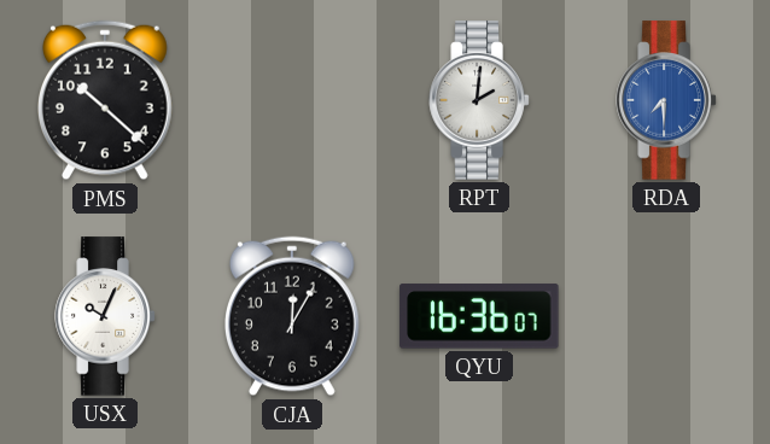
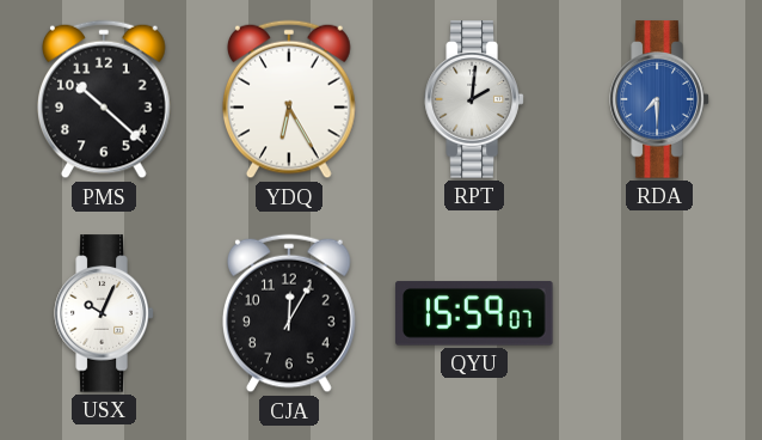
YDQ: none -> 6:25
QYU: 16:36 -> 15:59
